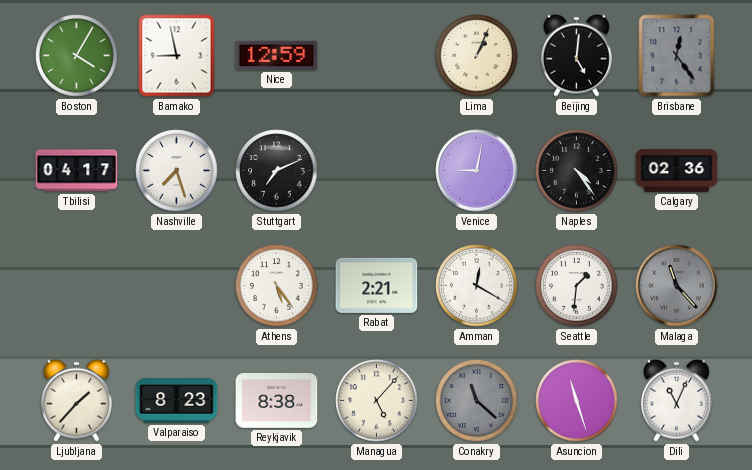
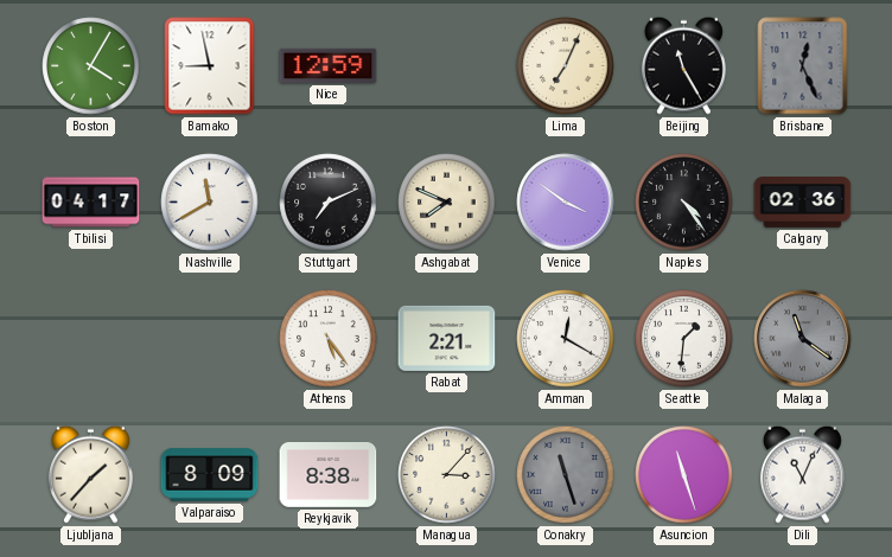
Lima: 1:04 -> 7:04
Beijing: 5:01 -> 11:25
Brisbane: 12:24 -> 12:26
Nashville: 7:27 -> 11:40
Ashgabat: none -> 7:49
Venice: 9:02 -> 3:51
Malaga: 11:23 -> 11:21
Valparaiso: 8:23 -> 8:09
Managua: 5:07 -> 3:07
Conakry: 11:22 -> 11:27
